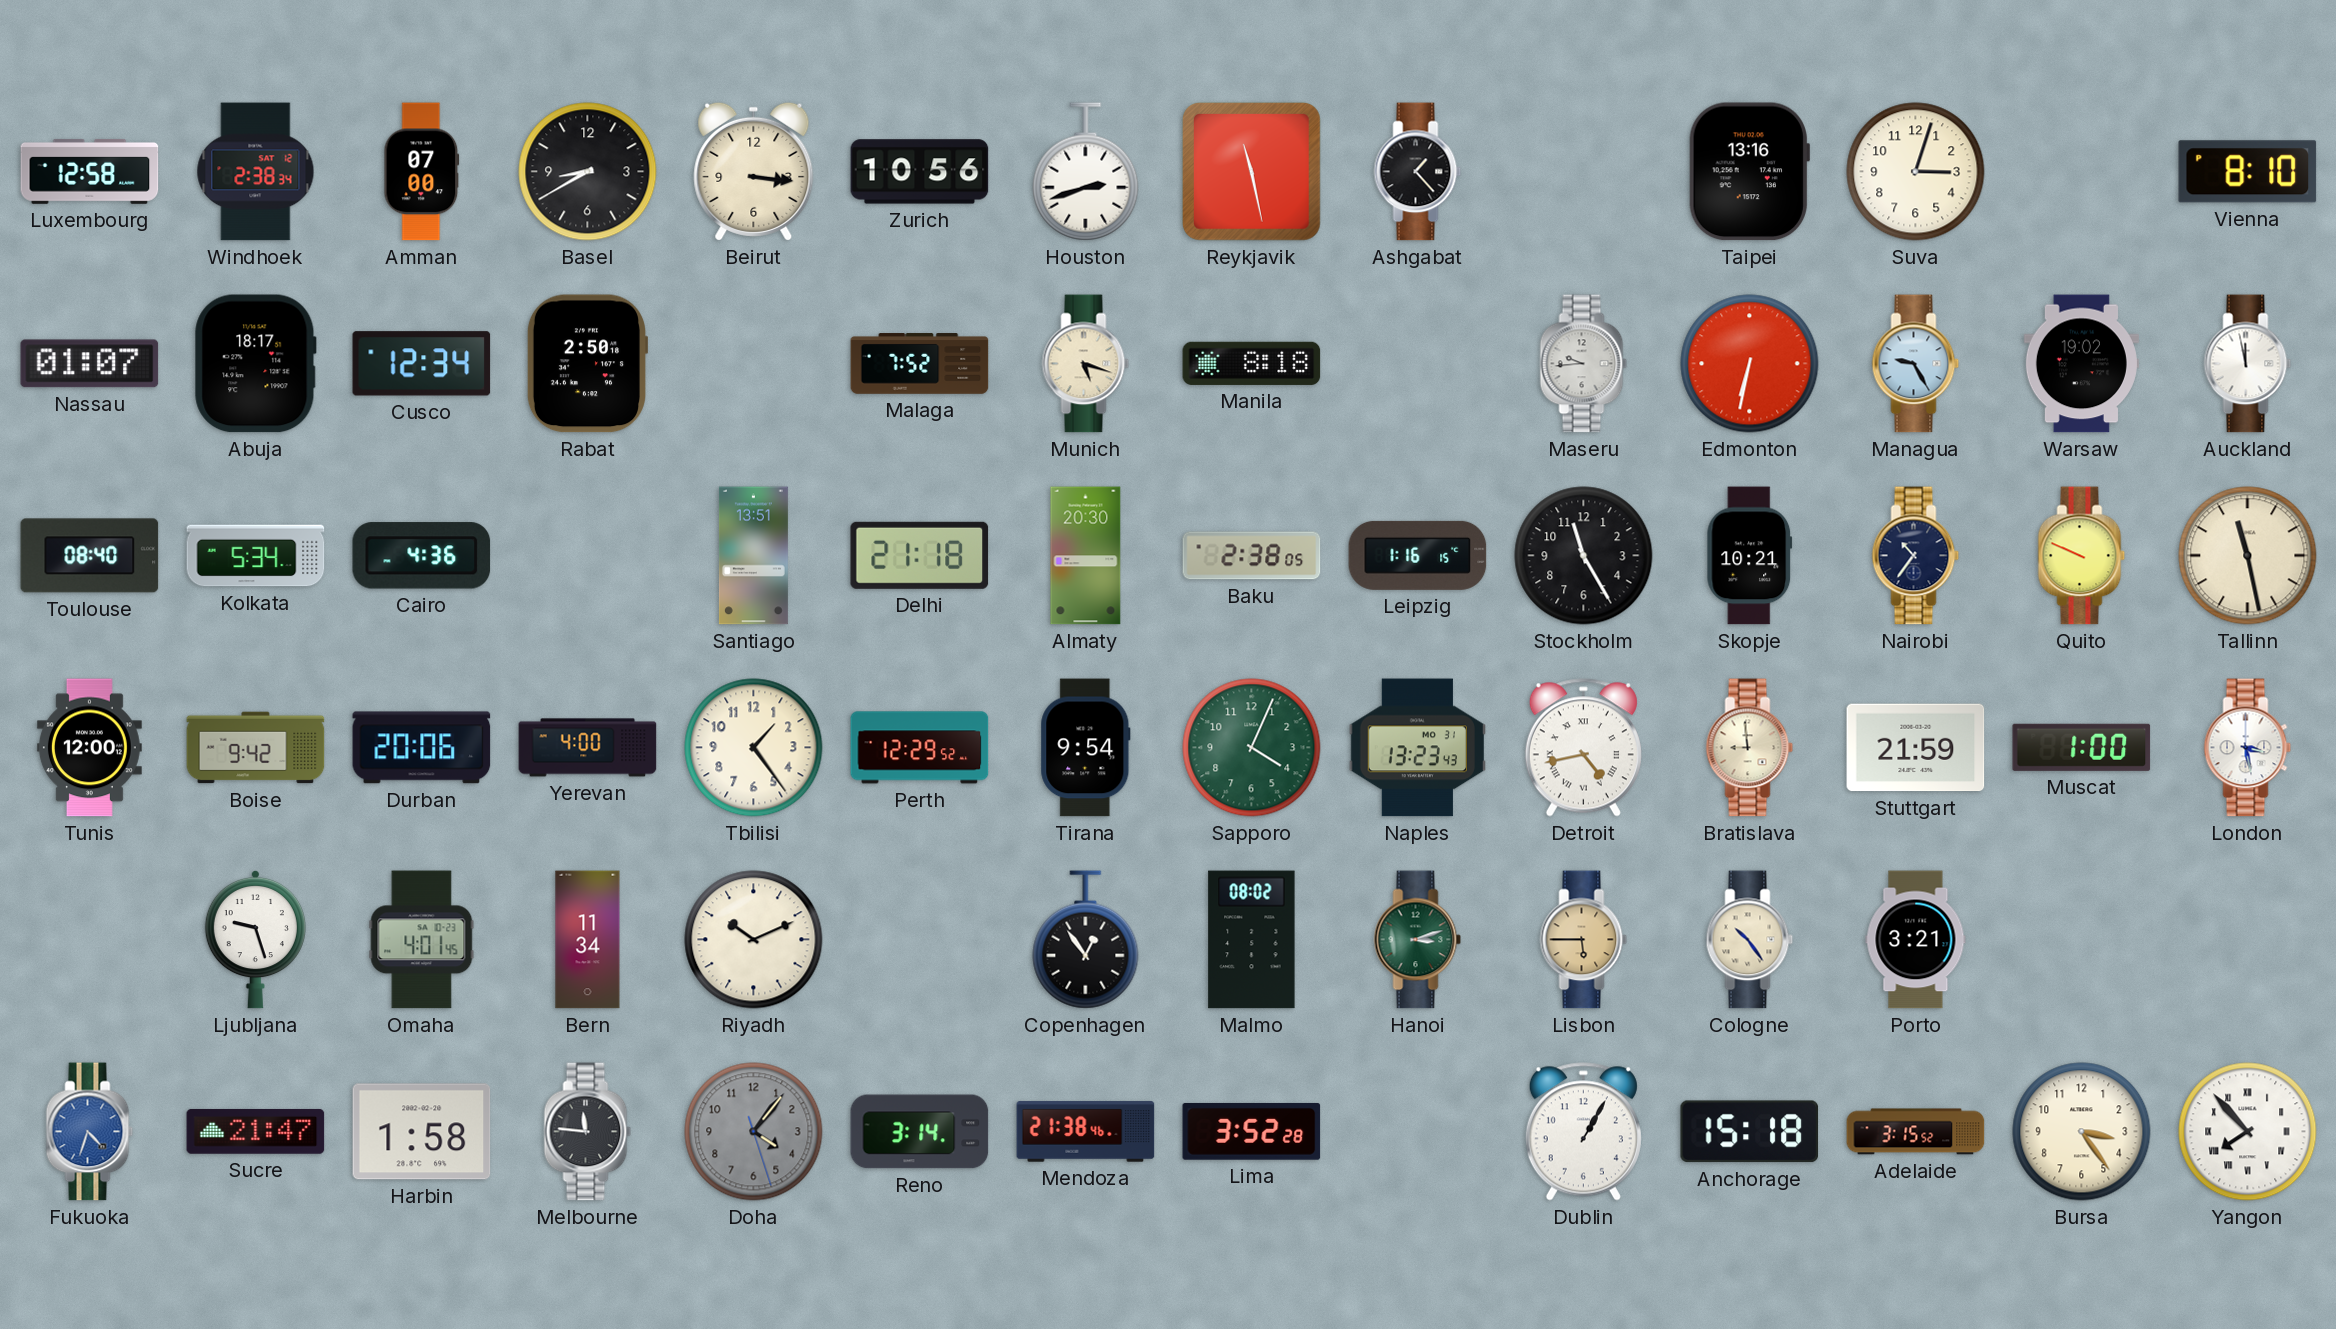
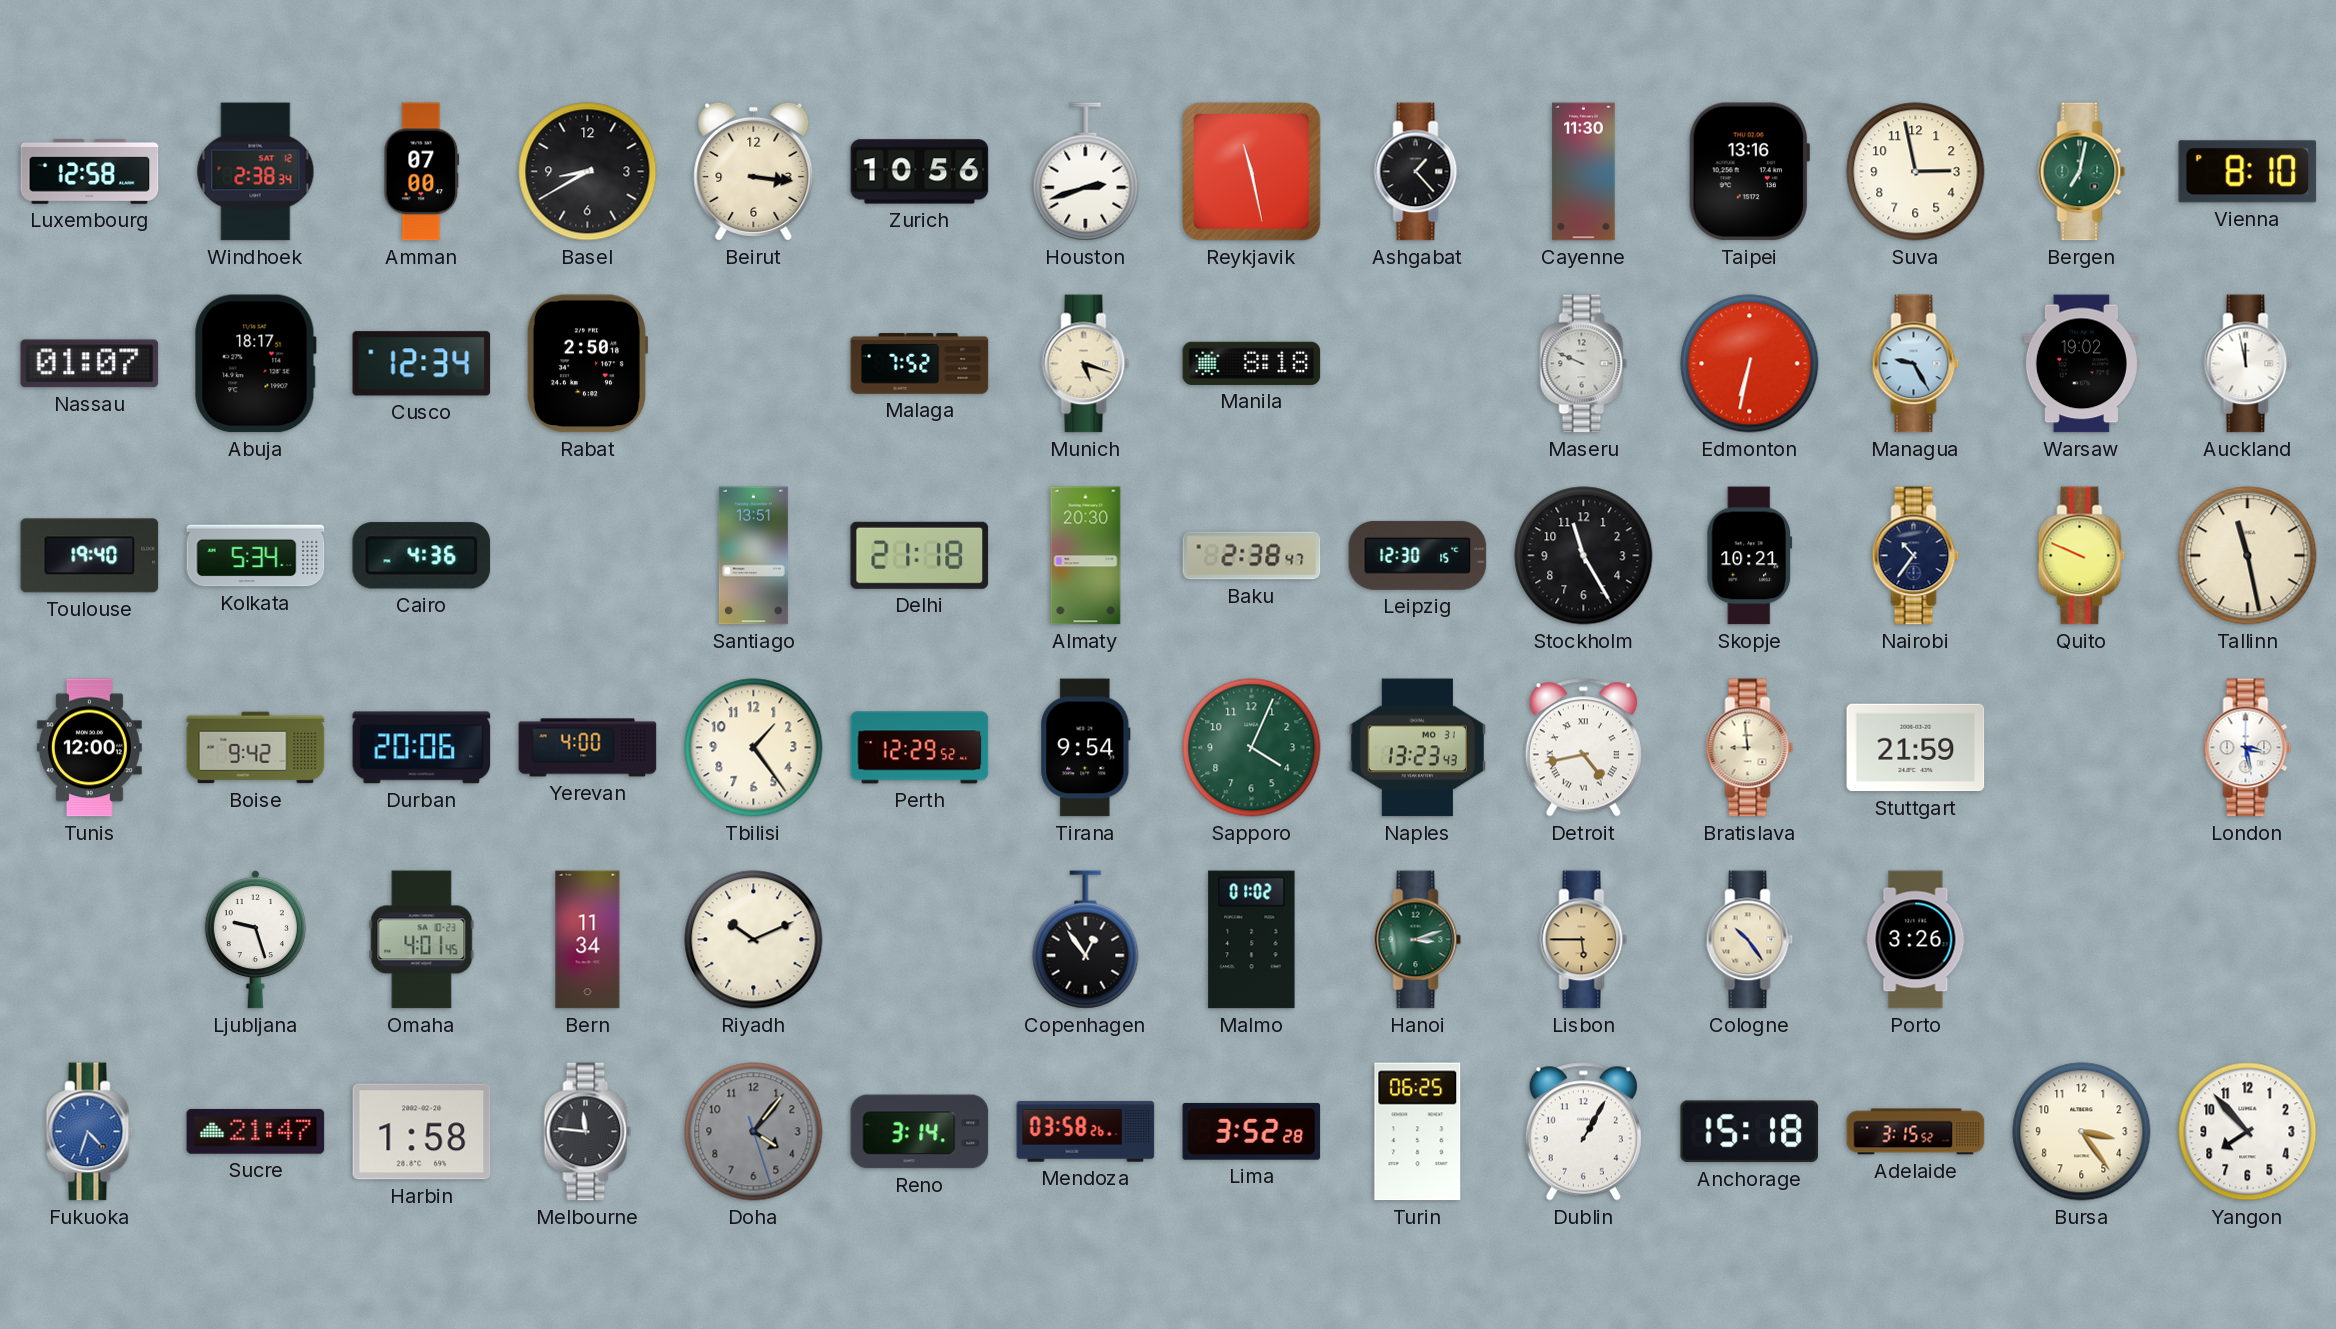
Cayenne: none -> 11:30
Suva: 3:03 -> 2:58
Bergen: none -> 7:02
Maseru: 9:44 -> 9:49
Toulouse: 08:40 -> 19:40
Baku: 2:38:05 -> 2:38:47
Leipzig: 1:16 -> 12:30
Muscat: 1:00 -> none
Malmo: 08:02 -> 01:02
Porto: 3:21 -> 3:26
Mendoza: 21:38 -> 03:58
Turin: none -> 06:25
Yangon numerals: Roman -> Arabic
